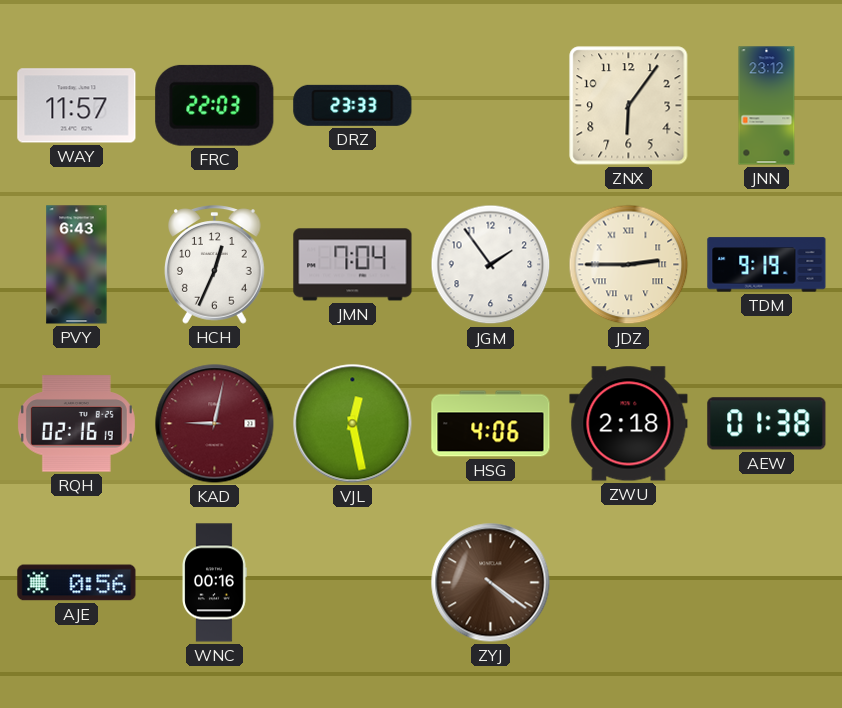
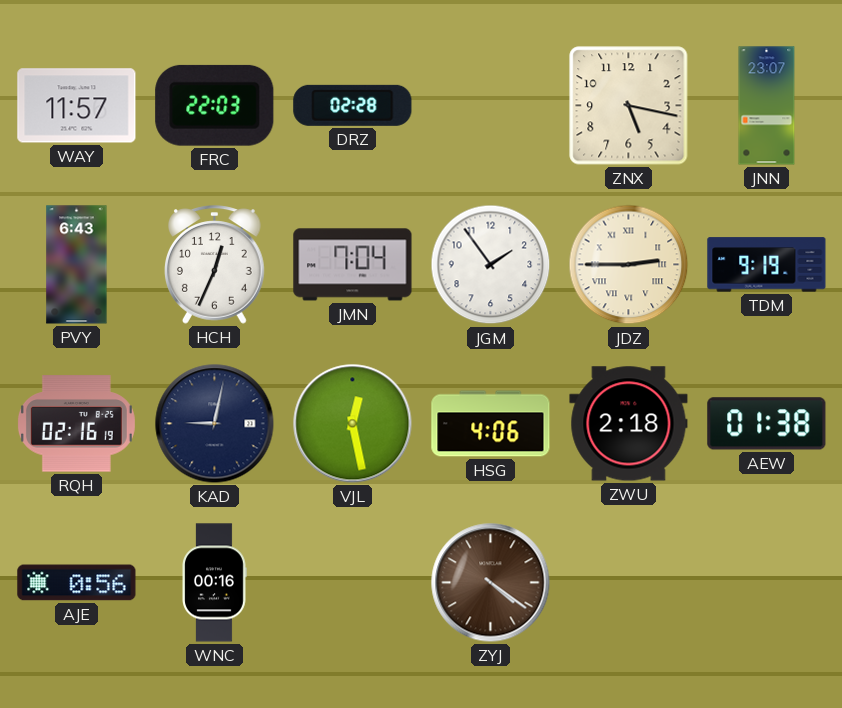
DRZ: 23:33 -> 02:28
ZNX: 6:06 -> 5:17
JNN: 23:12 -> 23:07
KAD dial: burgundy -> navy
